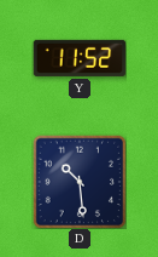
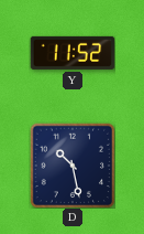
D: 10:29 -> 10:28
